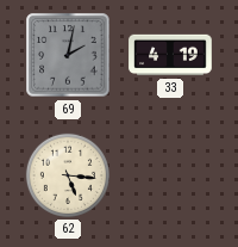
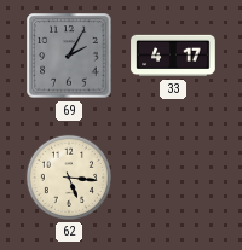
69: 2:02 -> 2:05
33: 4:19 -> 4:17
